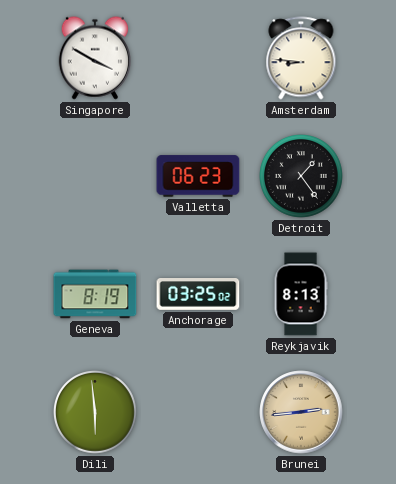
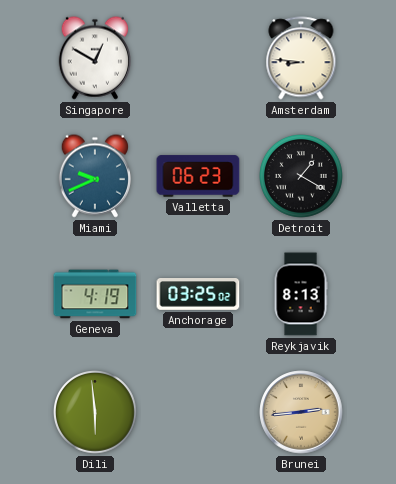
Singapore: 3:50 -> 12:50
Miami: none -> 9:41
Detroit: 1:24 -> 1:20
Geneva: 8:19 -> 4:19
